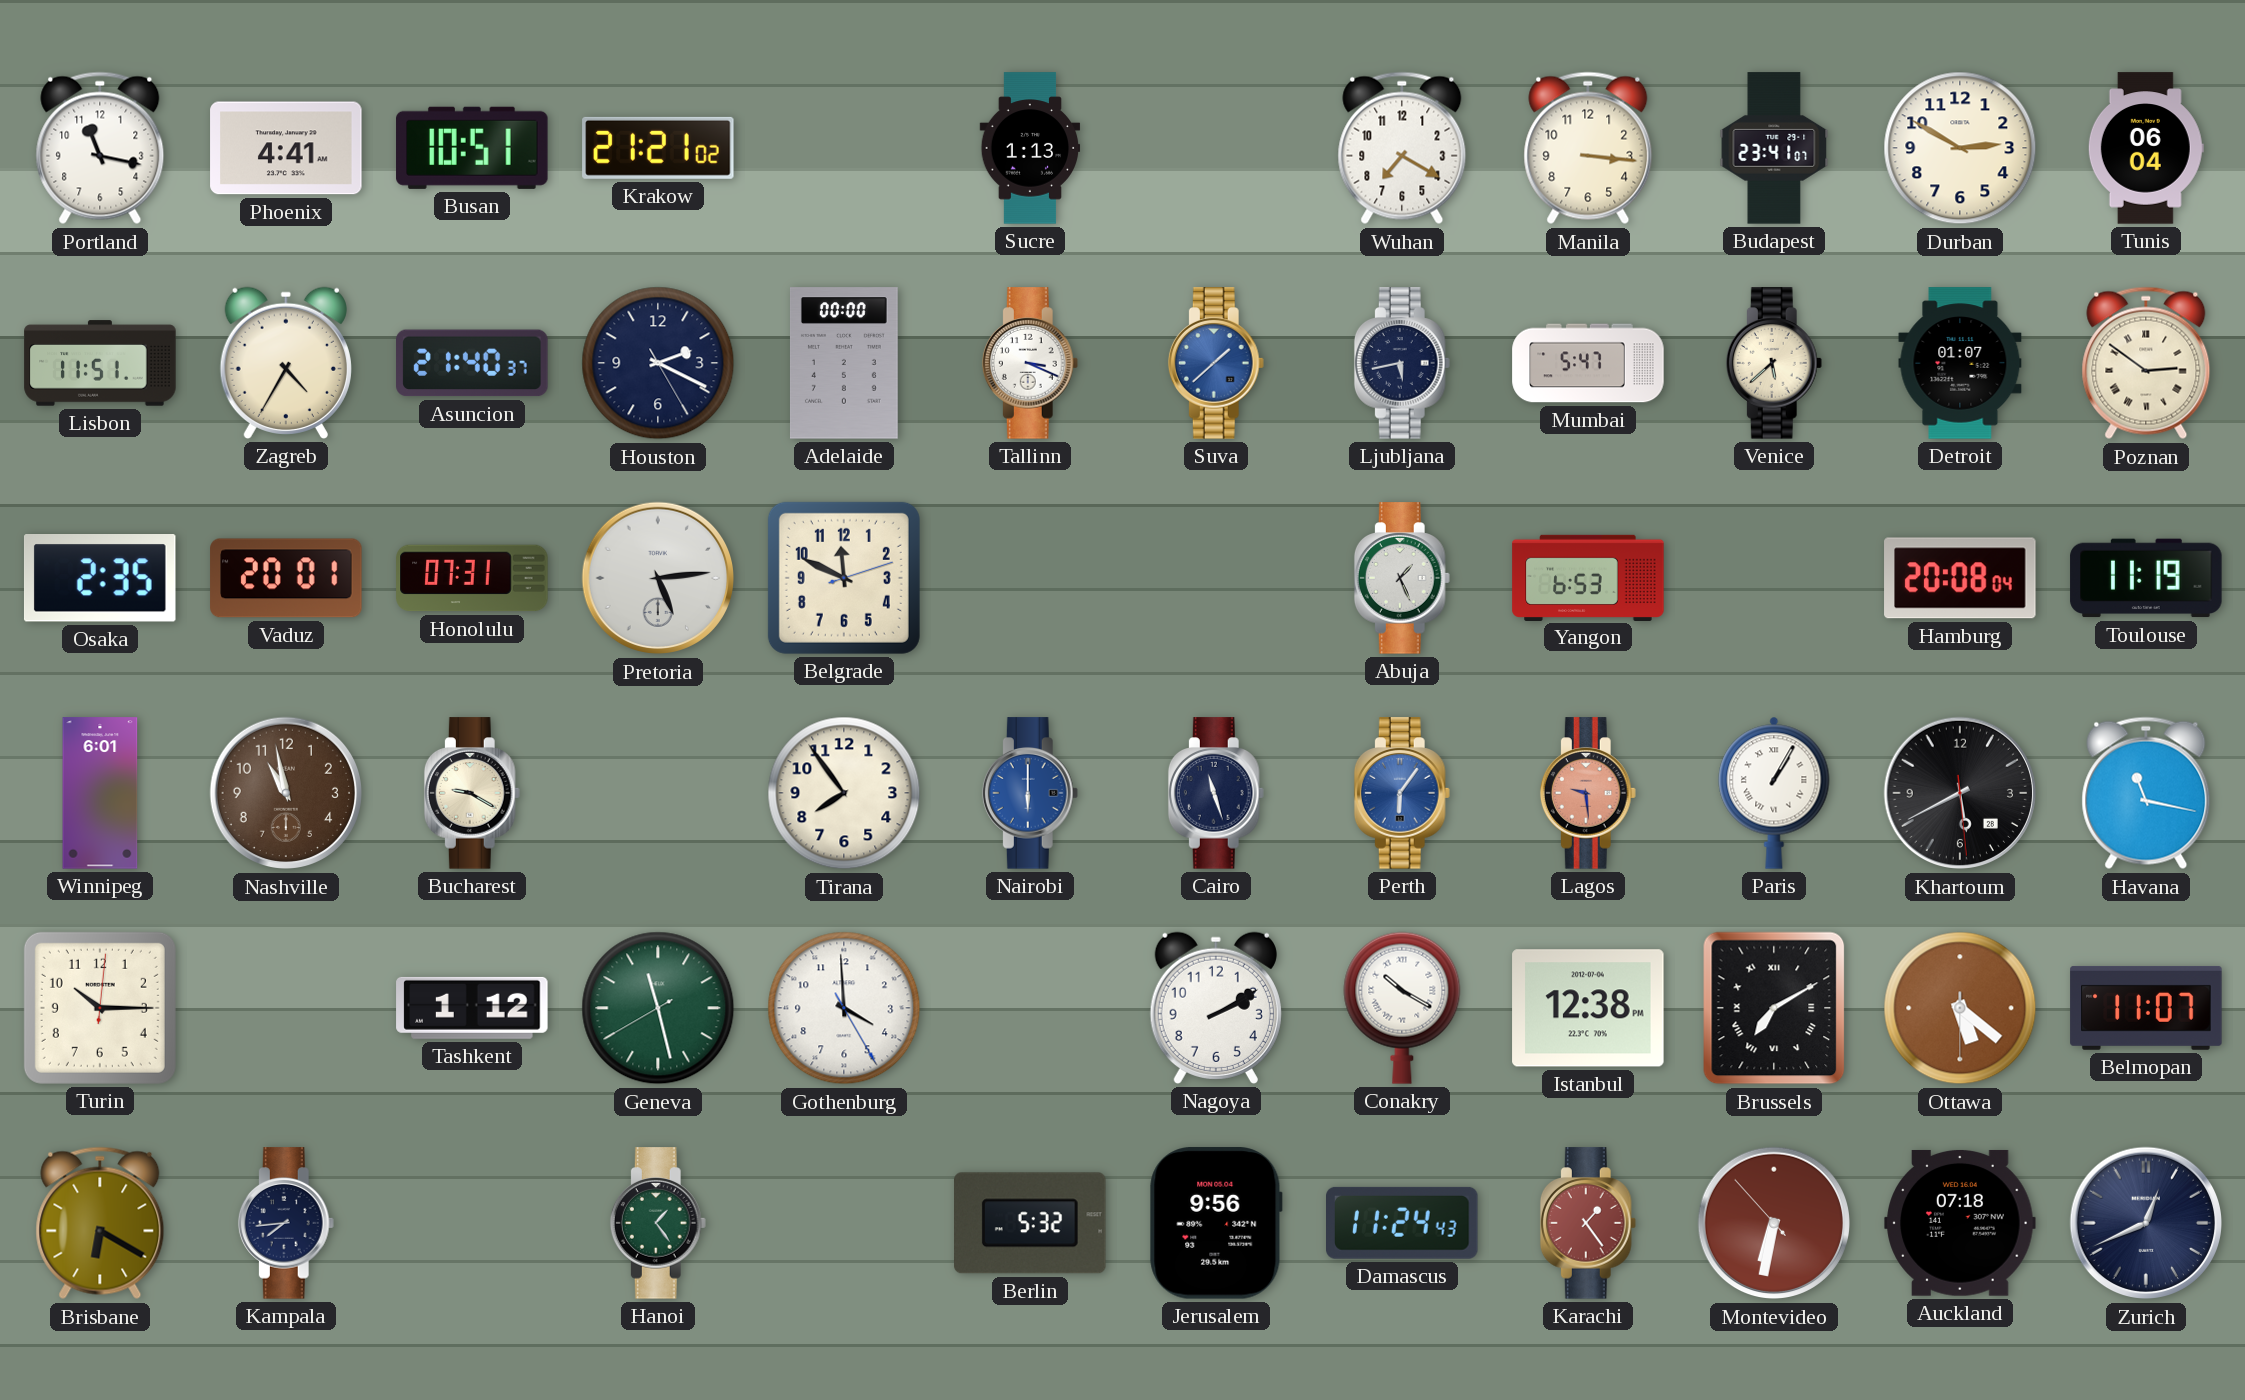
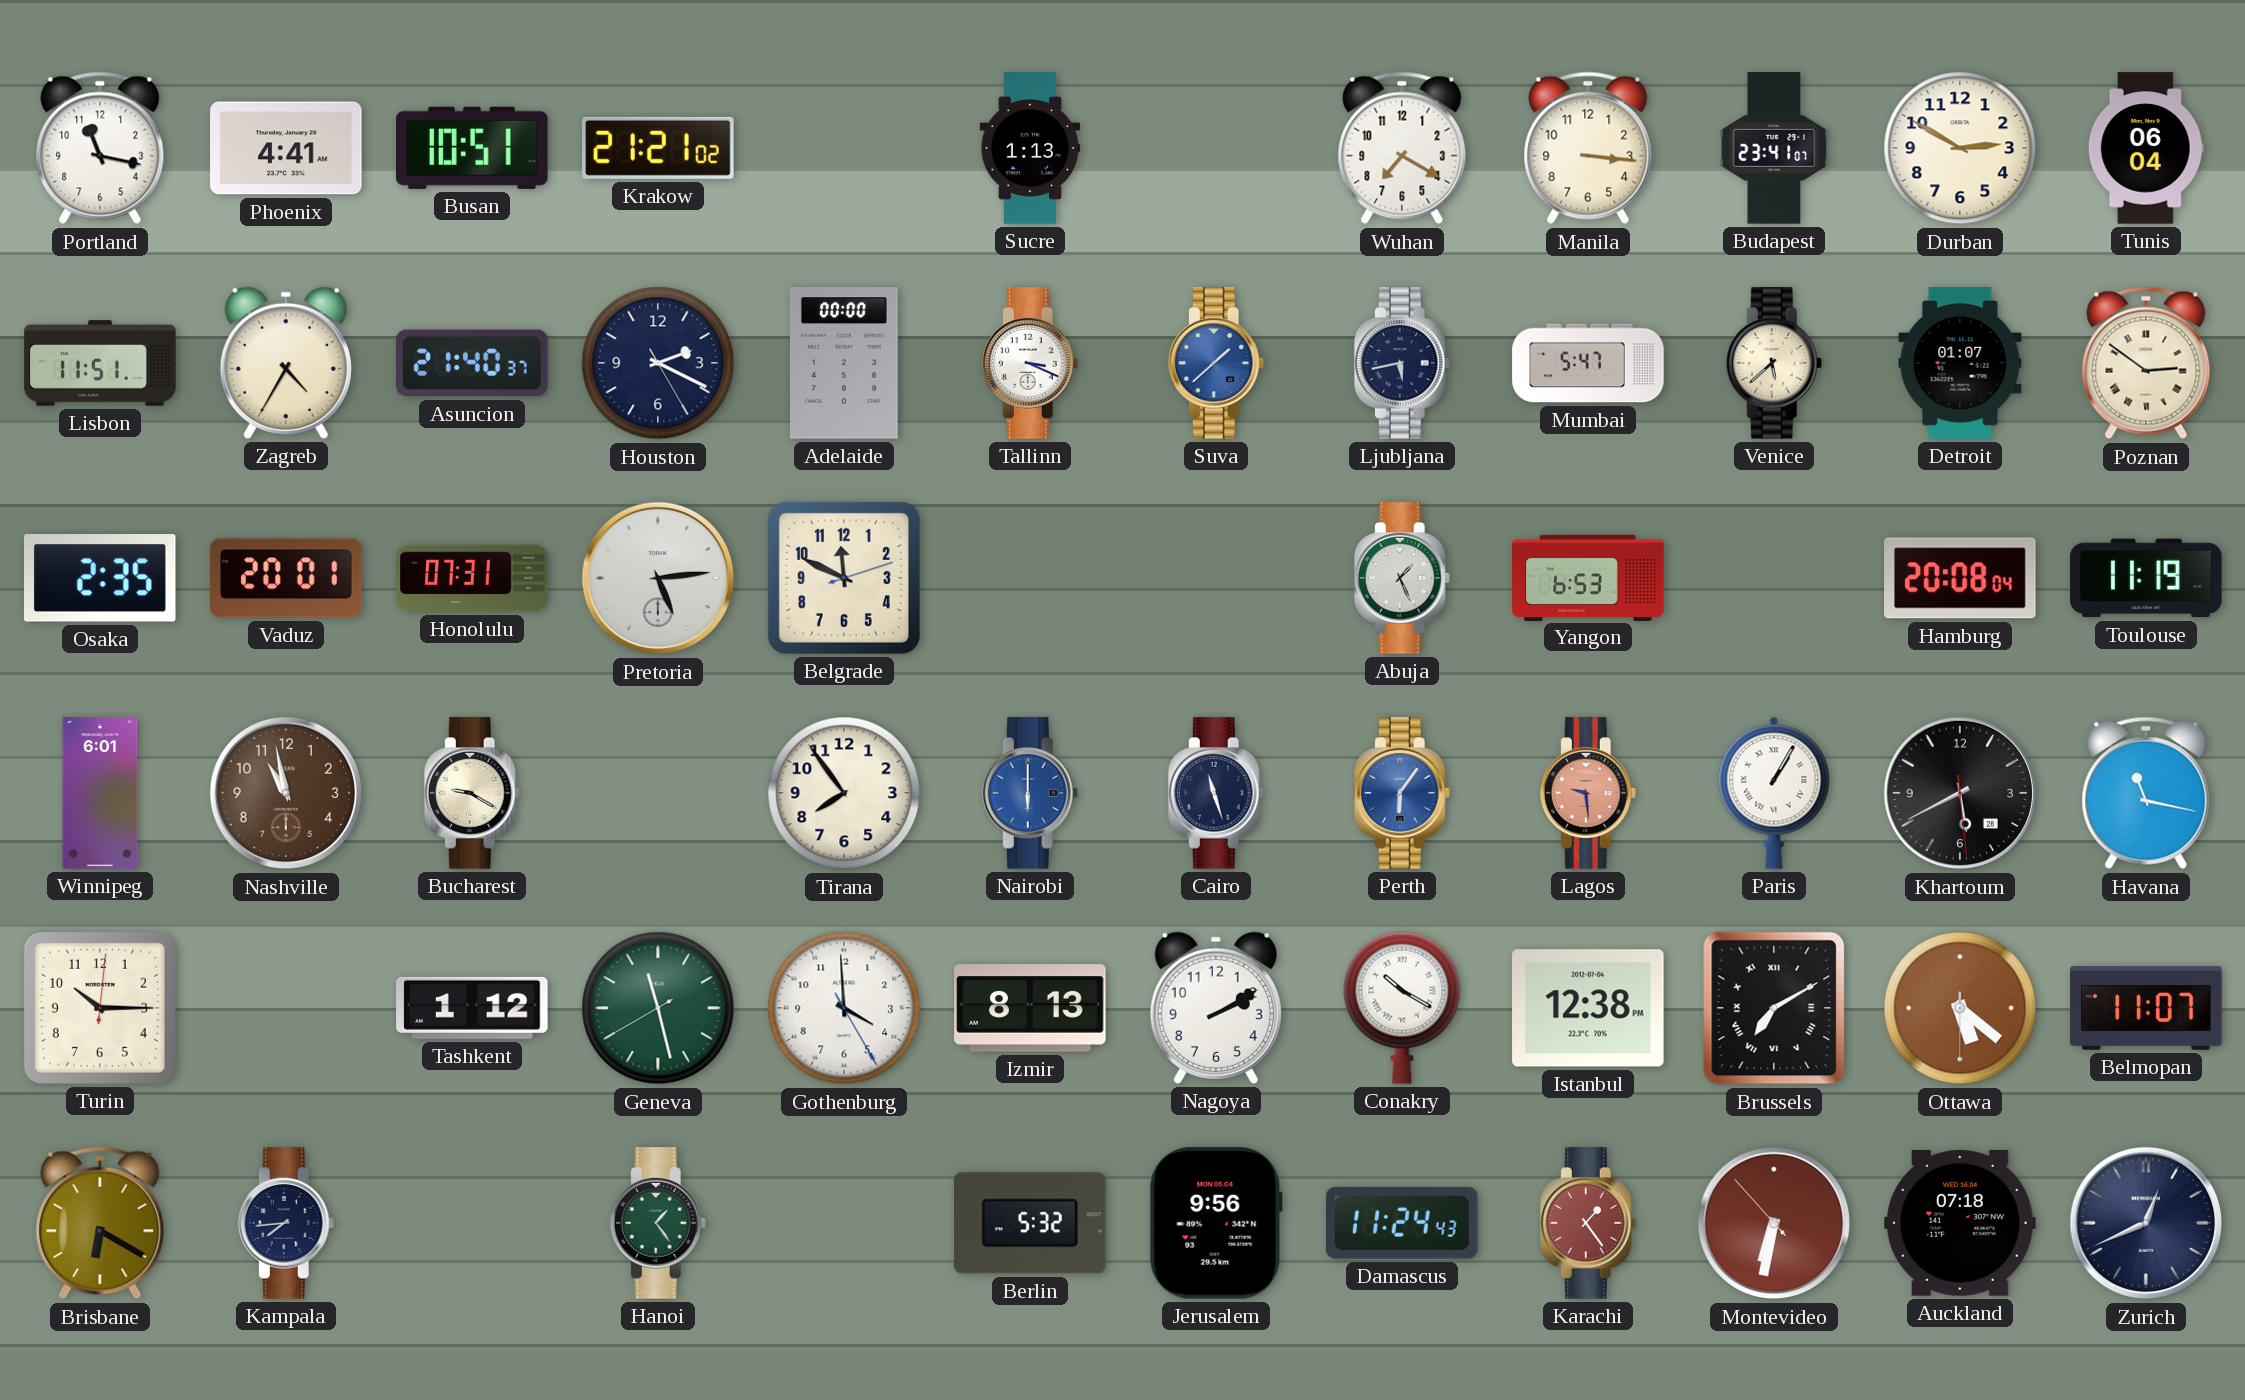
Izmir: none -> 8:13
